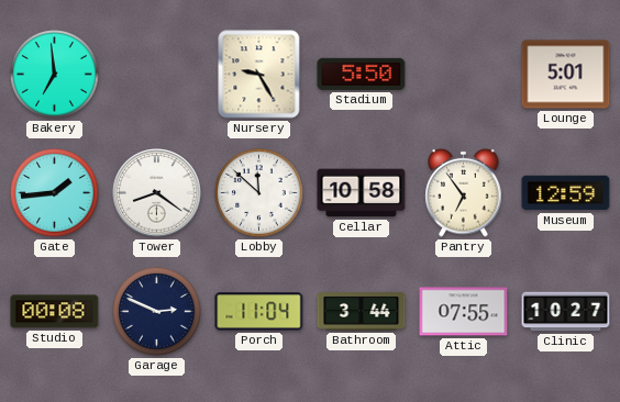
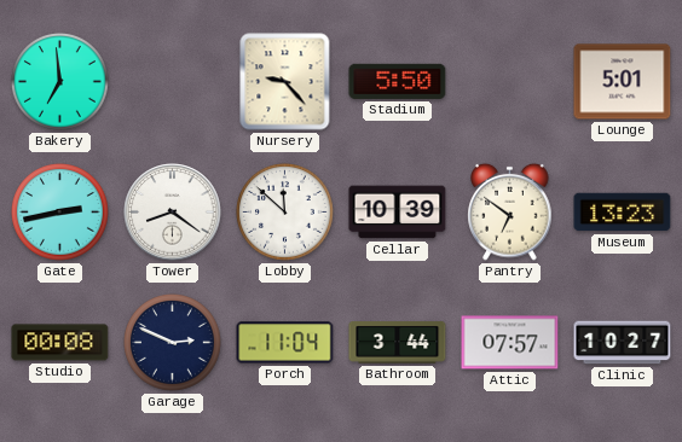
Nursery: 9:25 -> 9:23
Gate: 1:44 -> 2:43
Cellar: 10:58 -> 10:39
Pantry: 6:54 -> 6:51
Museum: 12:59 -> 13:23
Attic: 07:55 -> 07:57
